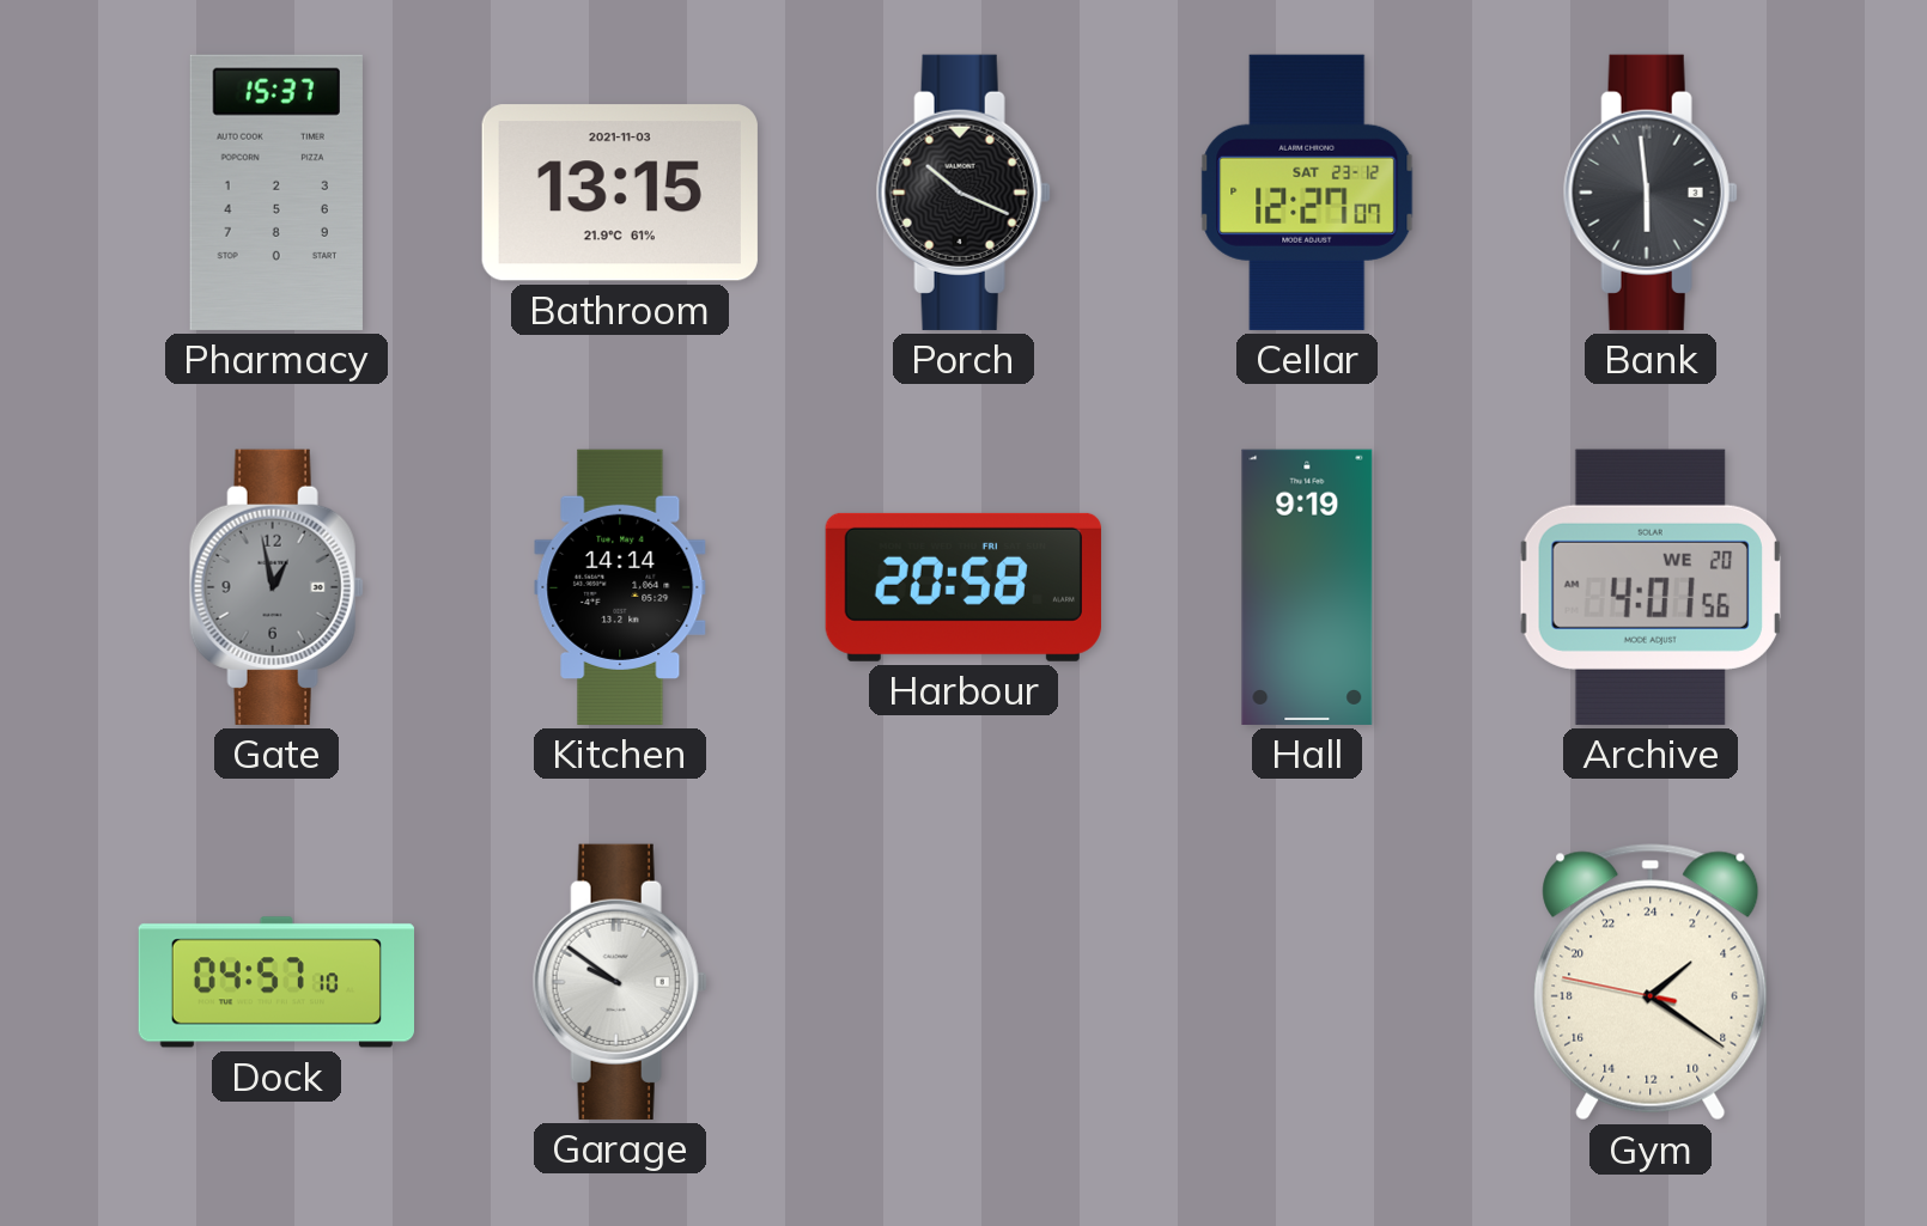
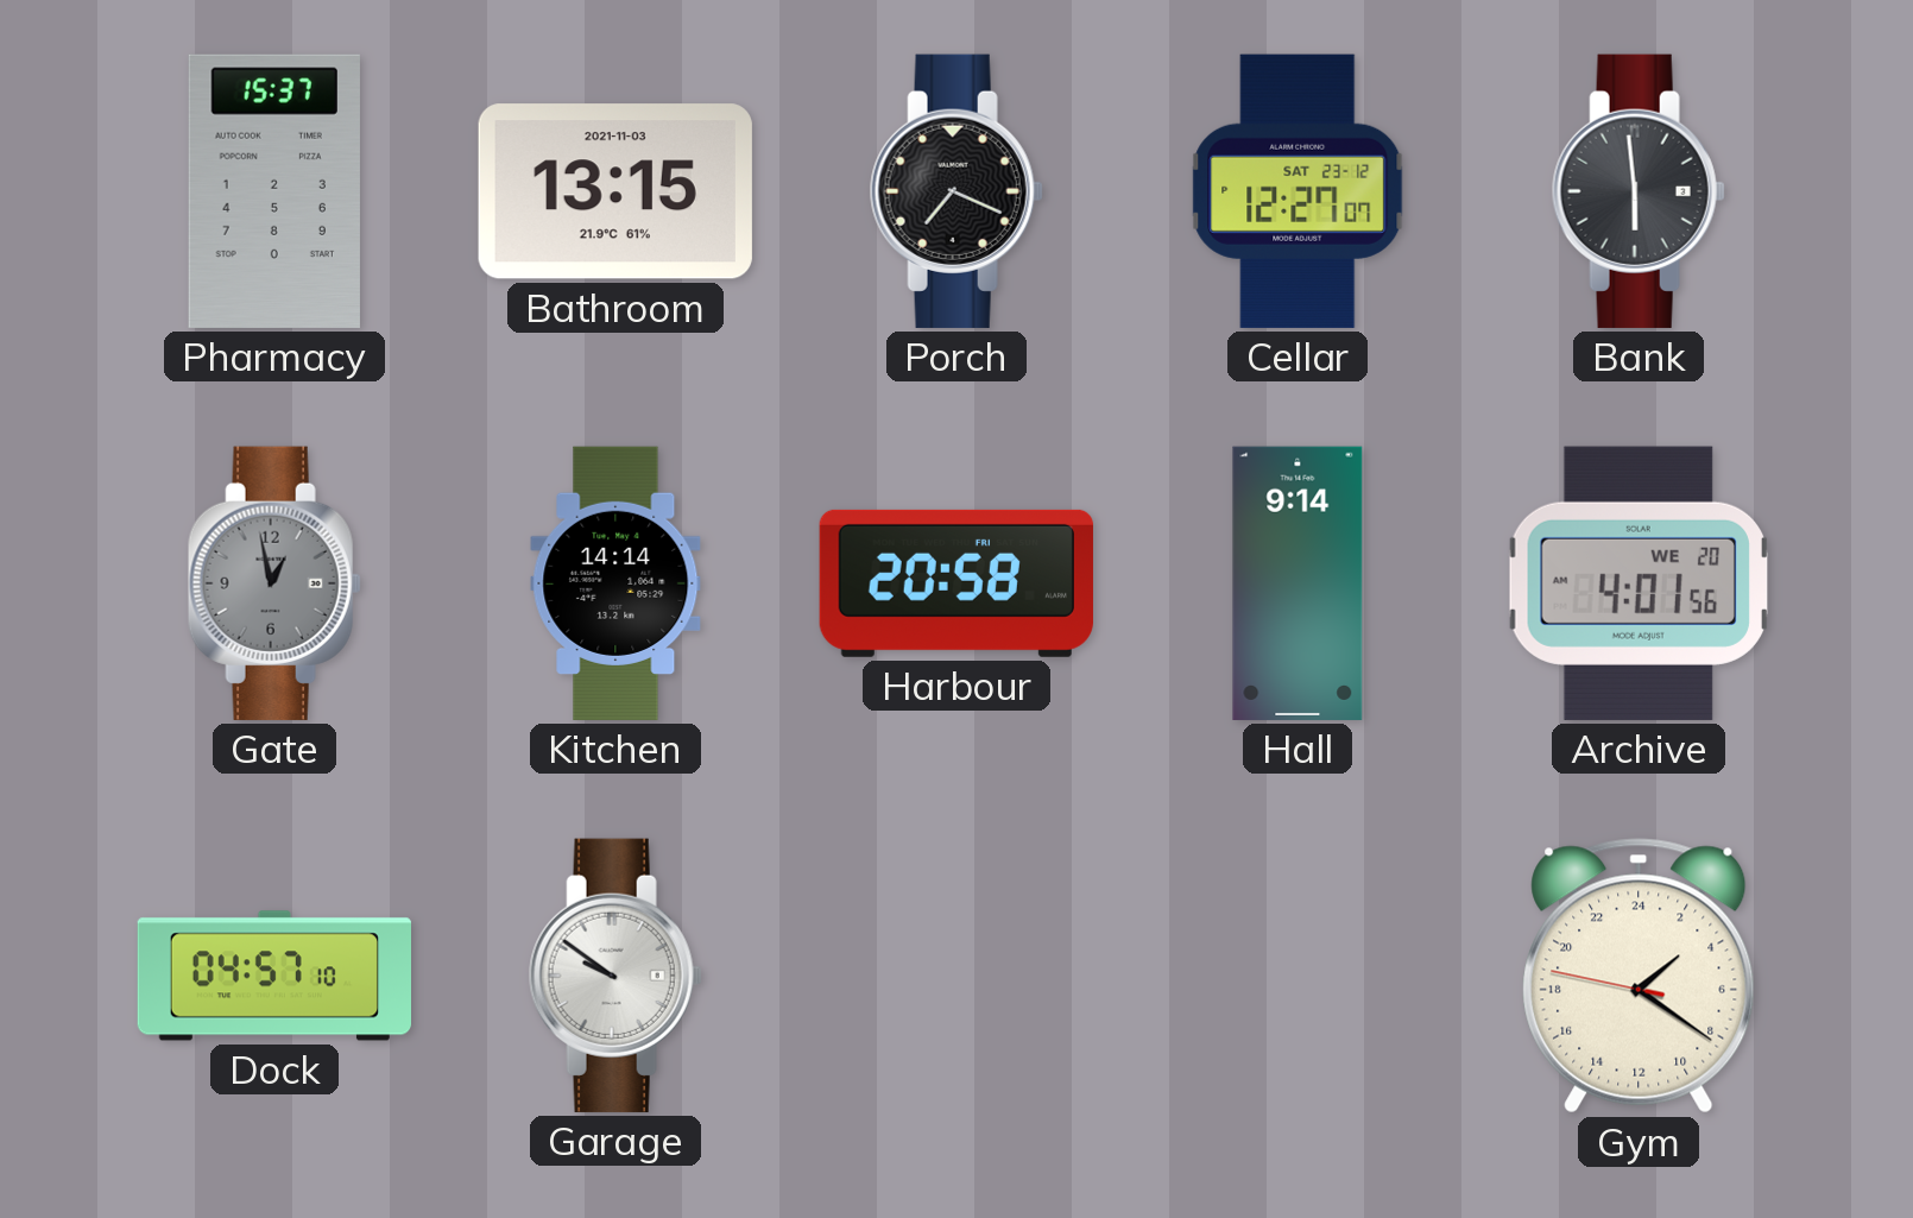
Porch: 10:19 -> 7:19
Hall: 9:19 -> 9:14
